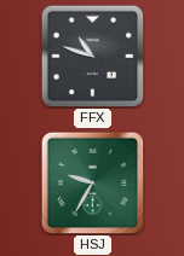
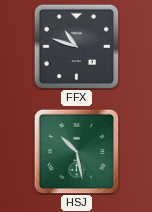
HSJ: 9:35 -> 10:28
